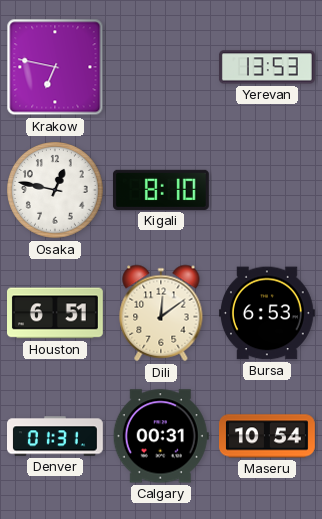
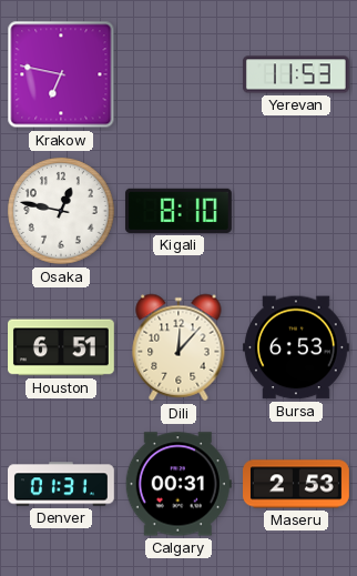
Yerevan: 13:53 -> 11:53
Dili: 12:09 -> 12:07
Maseru: 10:54 -> 2:53
